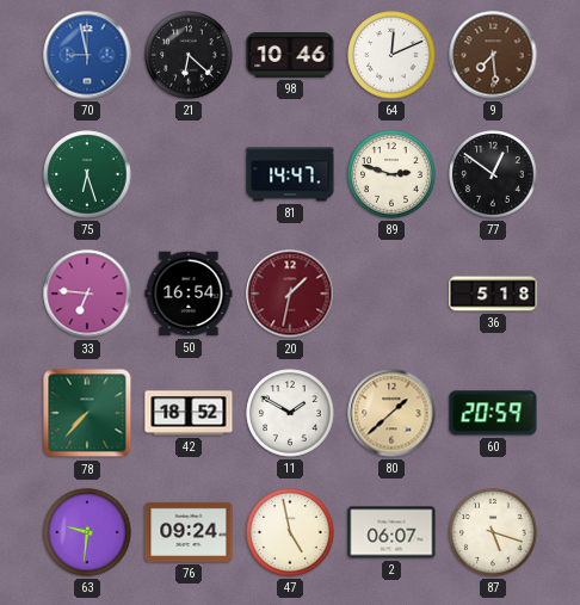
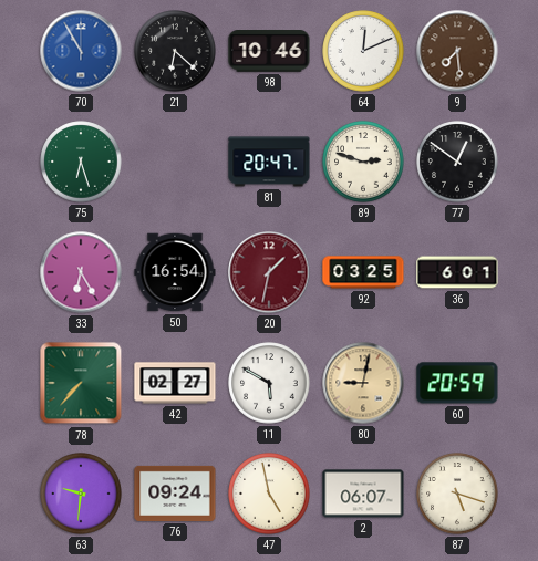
70: 8:58 -> 10:55
81: 14:47 -> 20:47
33: 6:46 -> 6:25
92: none -> 03:25
36: 5:18 -> 6:01
42: 18:52 -> 02:27
11: 1:50 -> 5:50
80: 1:38 -> 9:02
